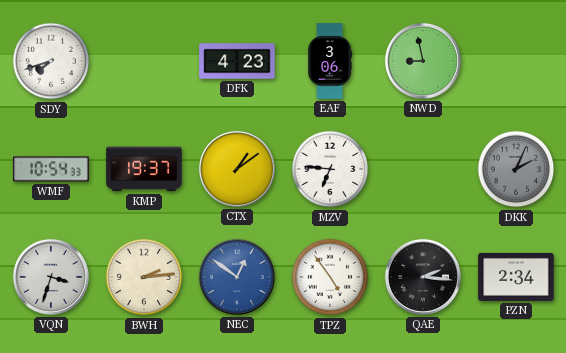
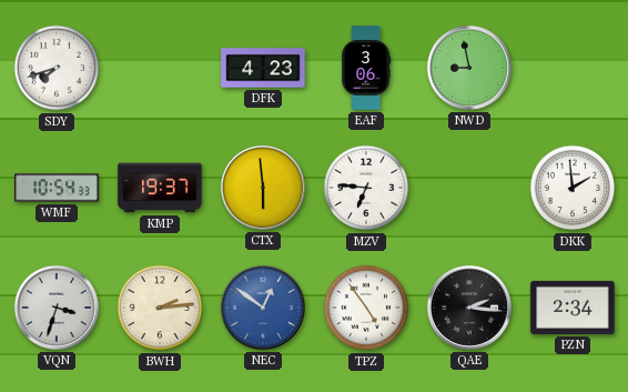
CTX: 1:09 -> 5:59
DKK: 2:04 -> 1:59
DKK dial: grey -> white
